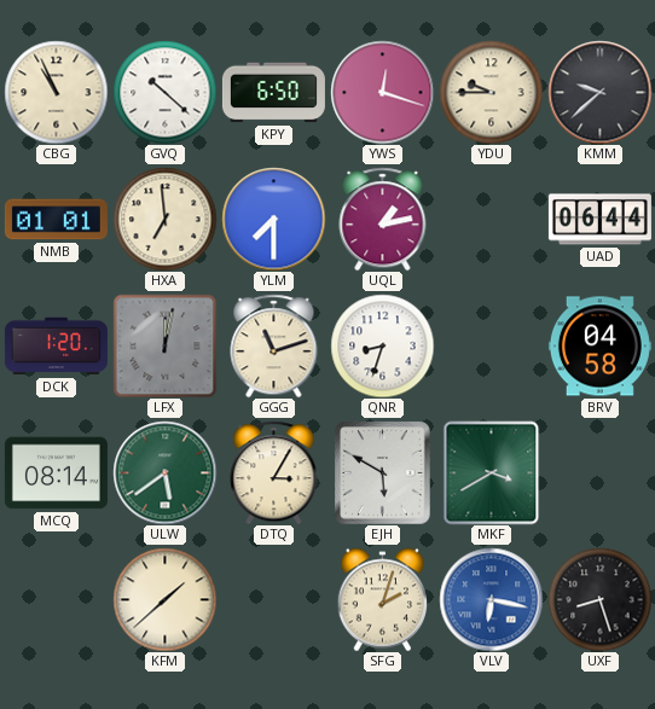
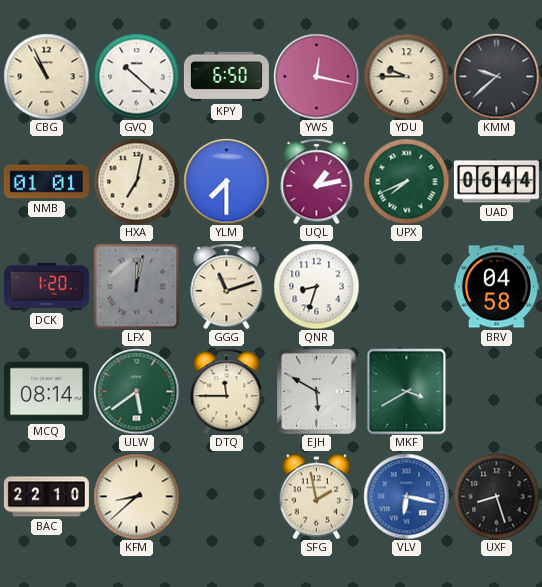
YWS: 12:18 -> 12:17
HXA: 6:59 -> 7:02
UPX: none -> 7:41
DTQ: 3:05 -> 11:45
BAC: none -> 22:10
KFM: 1:38 -> 8:38
SFG: 2:03 -> 1:58
